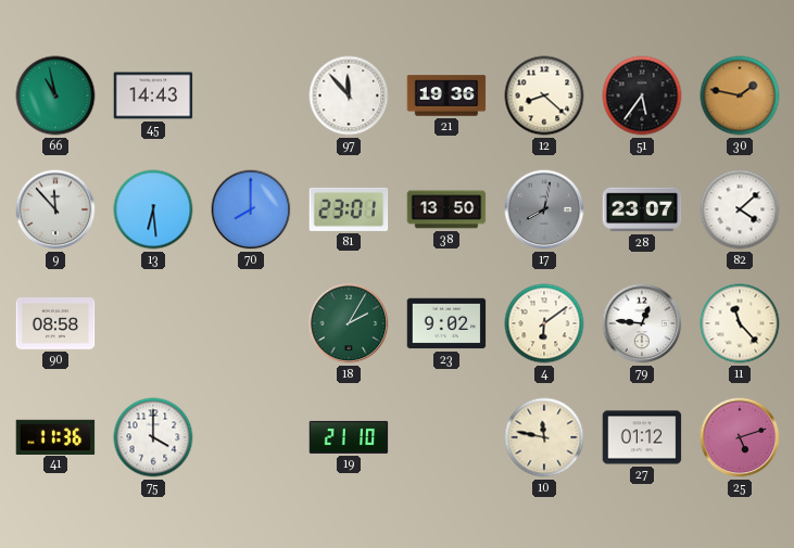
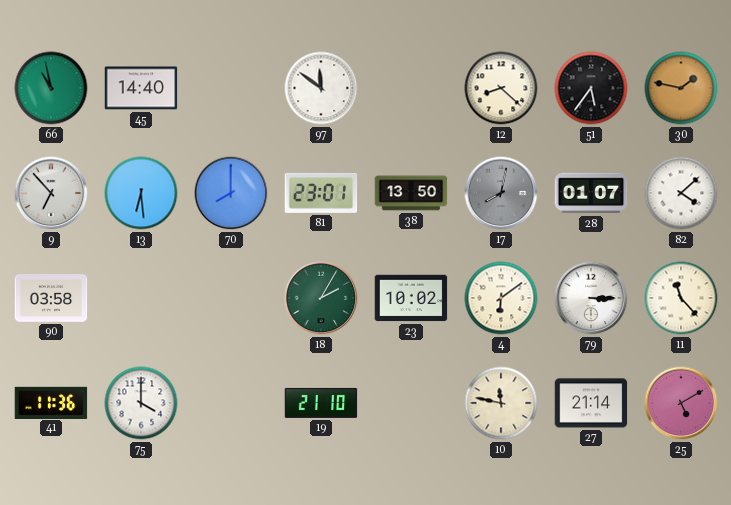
45: 14:43 -> 14:40
97: 11:53 -> 11:51
21: 19:36 -> none
9: 11:53 -> 6:53
28: 23:07 -> 01:07
90: 08:58 -> 03:58
23: 9:02 -> 10:02
79: 12:46 -> 3:15
27: 01:12 -> 21:14
25: 5:12 -> 5:10
